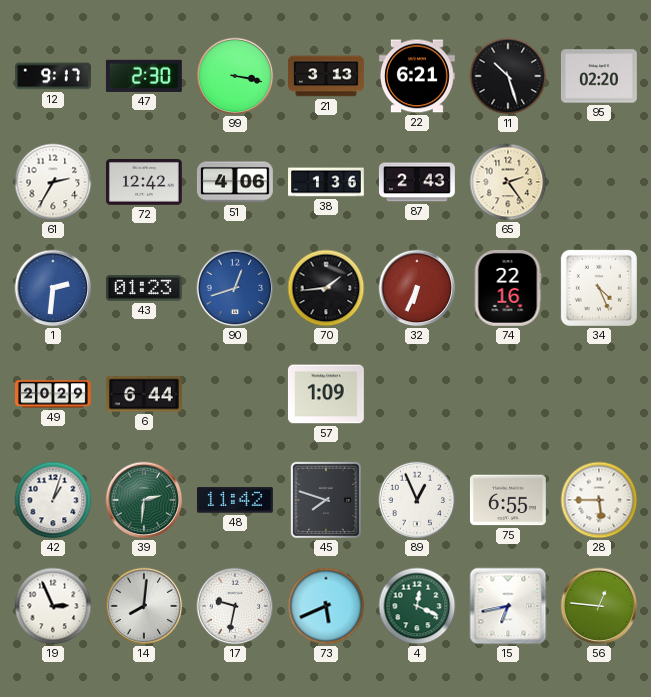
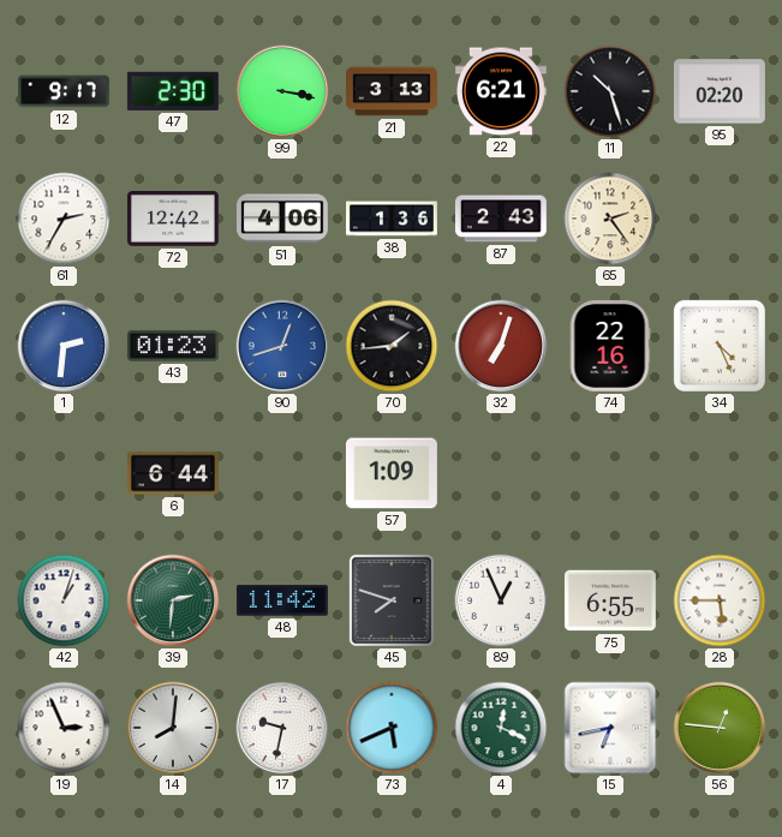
32: 6:34 -> 7:03
49: 20:29 -> none
